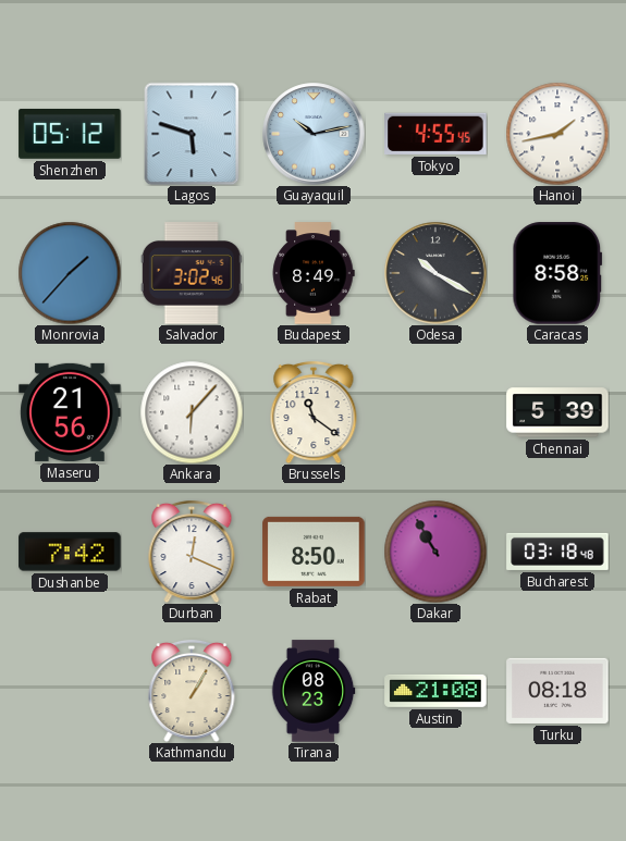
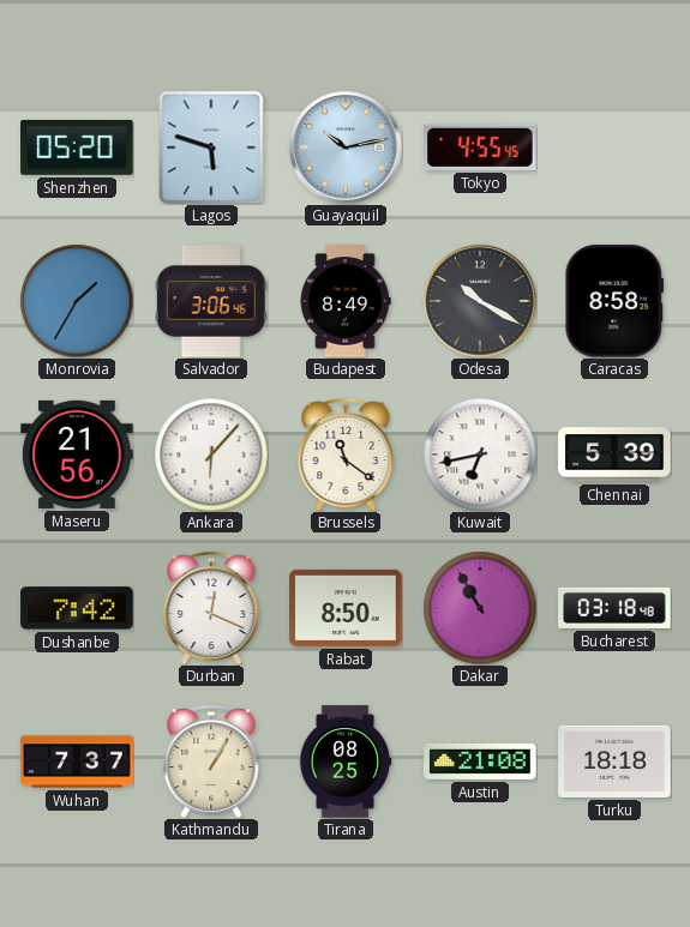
Shenzhen: 05:12 -> 05:20
Hanoi: 1:43 -> none
Monrovia: 1:37 -> 1:35
Salvador: 3:02 -> 3:06
Kuwait: none -> 6:43
Wuhan: none -> 7:37
Tirana: 08:23 -> 08:25
Turku: 08:18 -> 18:18
